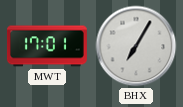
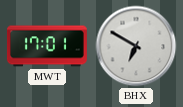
BHX: 7:05 -> 6:50
